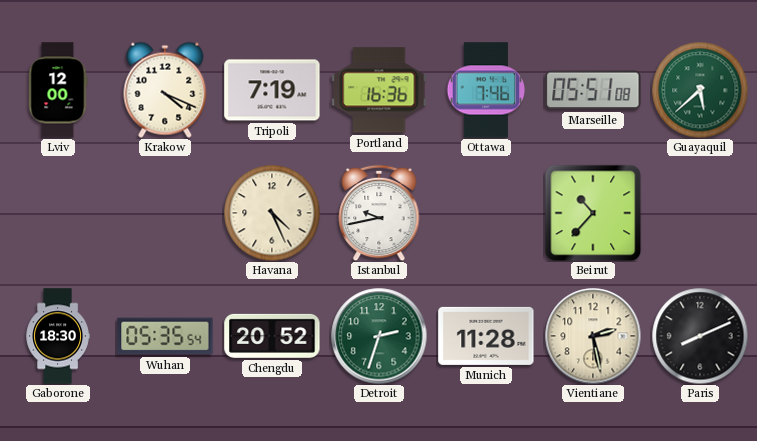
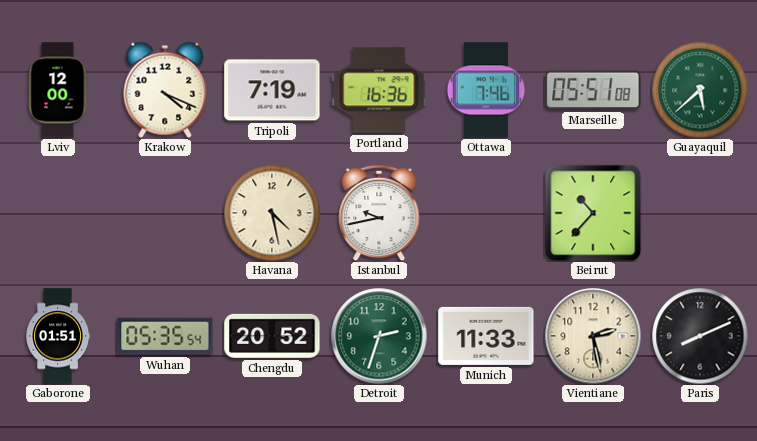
Havana: 4:26 -> 4:28
Gaborone: 18:30 -> 01:51
Munich: 11:28 -> 11:33
